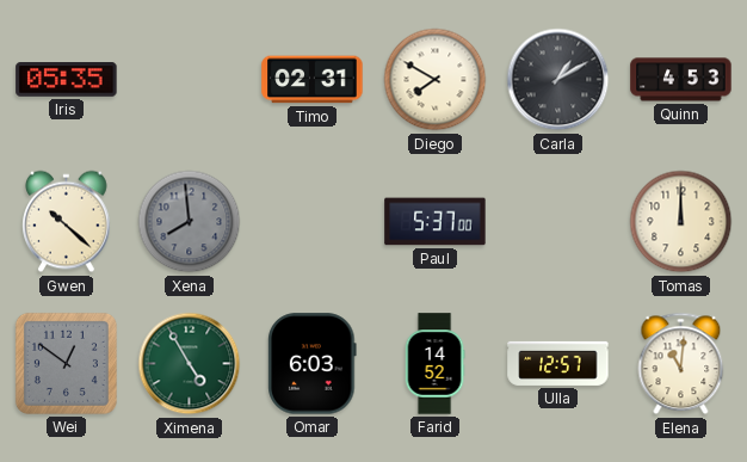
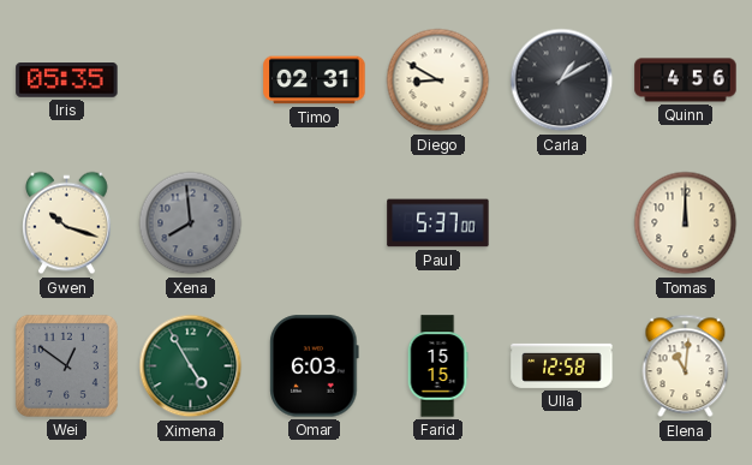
Diego: 7:50 -> 8:50
Quinn: 4:53 -> 4:56
Gwen: 10:22 -> 10:18
Farid: 14:52 -> 15:15
Ulla: 12:57 -> 12:58
